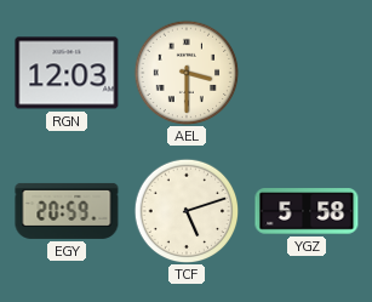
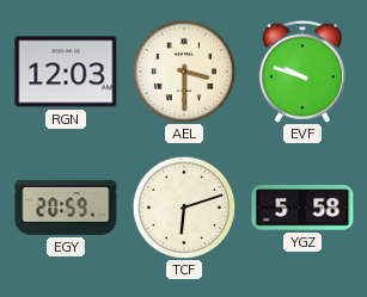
EVF: none -> 9:48
TCF: 5:12 -> 6:12
